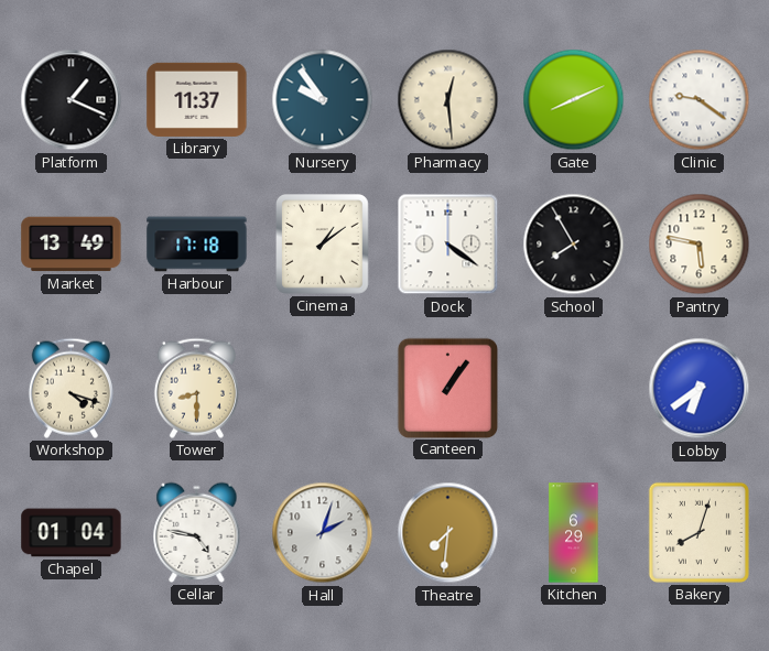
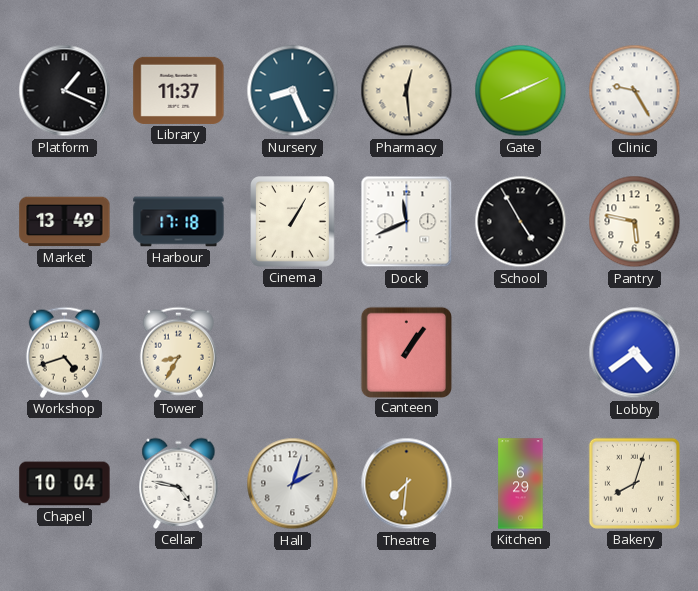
Nursery: 9:54 -> 8:26
Clinic: 9:21 -> 9:25
Cinema: 1:09 -> 1:05
Dock: 4:21 -> 11:41
School: 7:55 -> 4:55
Workshop: 4:18 -> 4:42
Tower: 8:30 -> 8:35
Lobby: 6:39 -> 4:39
Chapel: 01:04 -> 10:04
